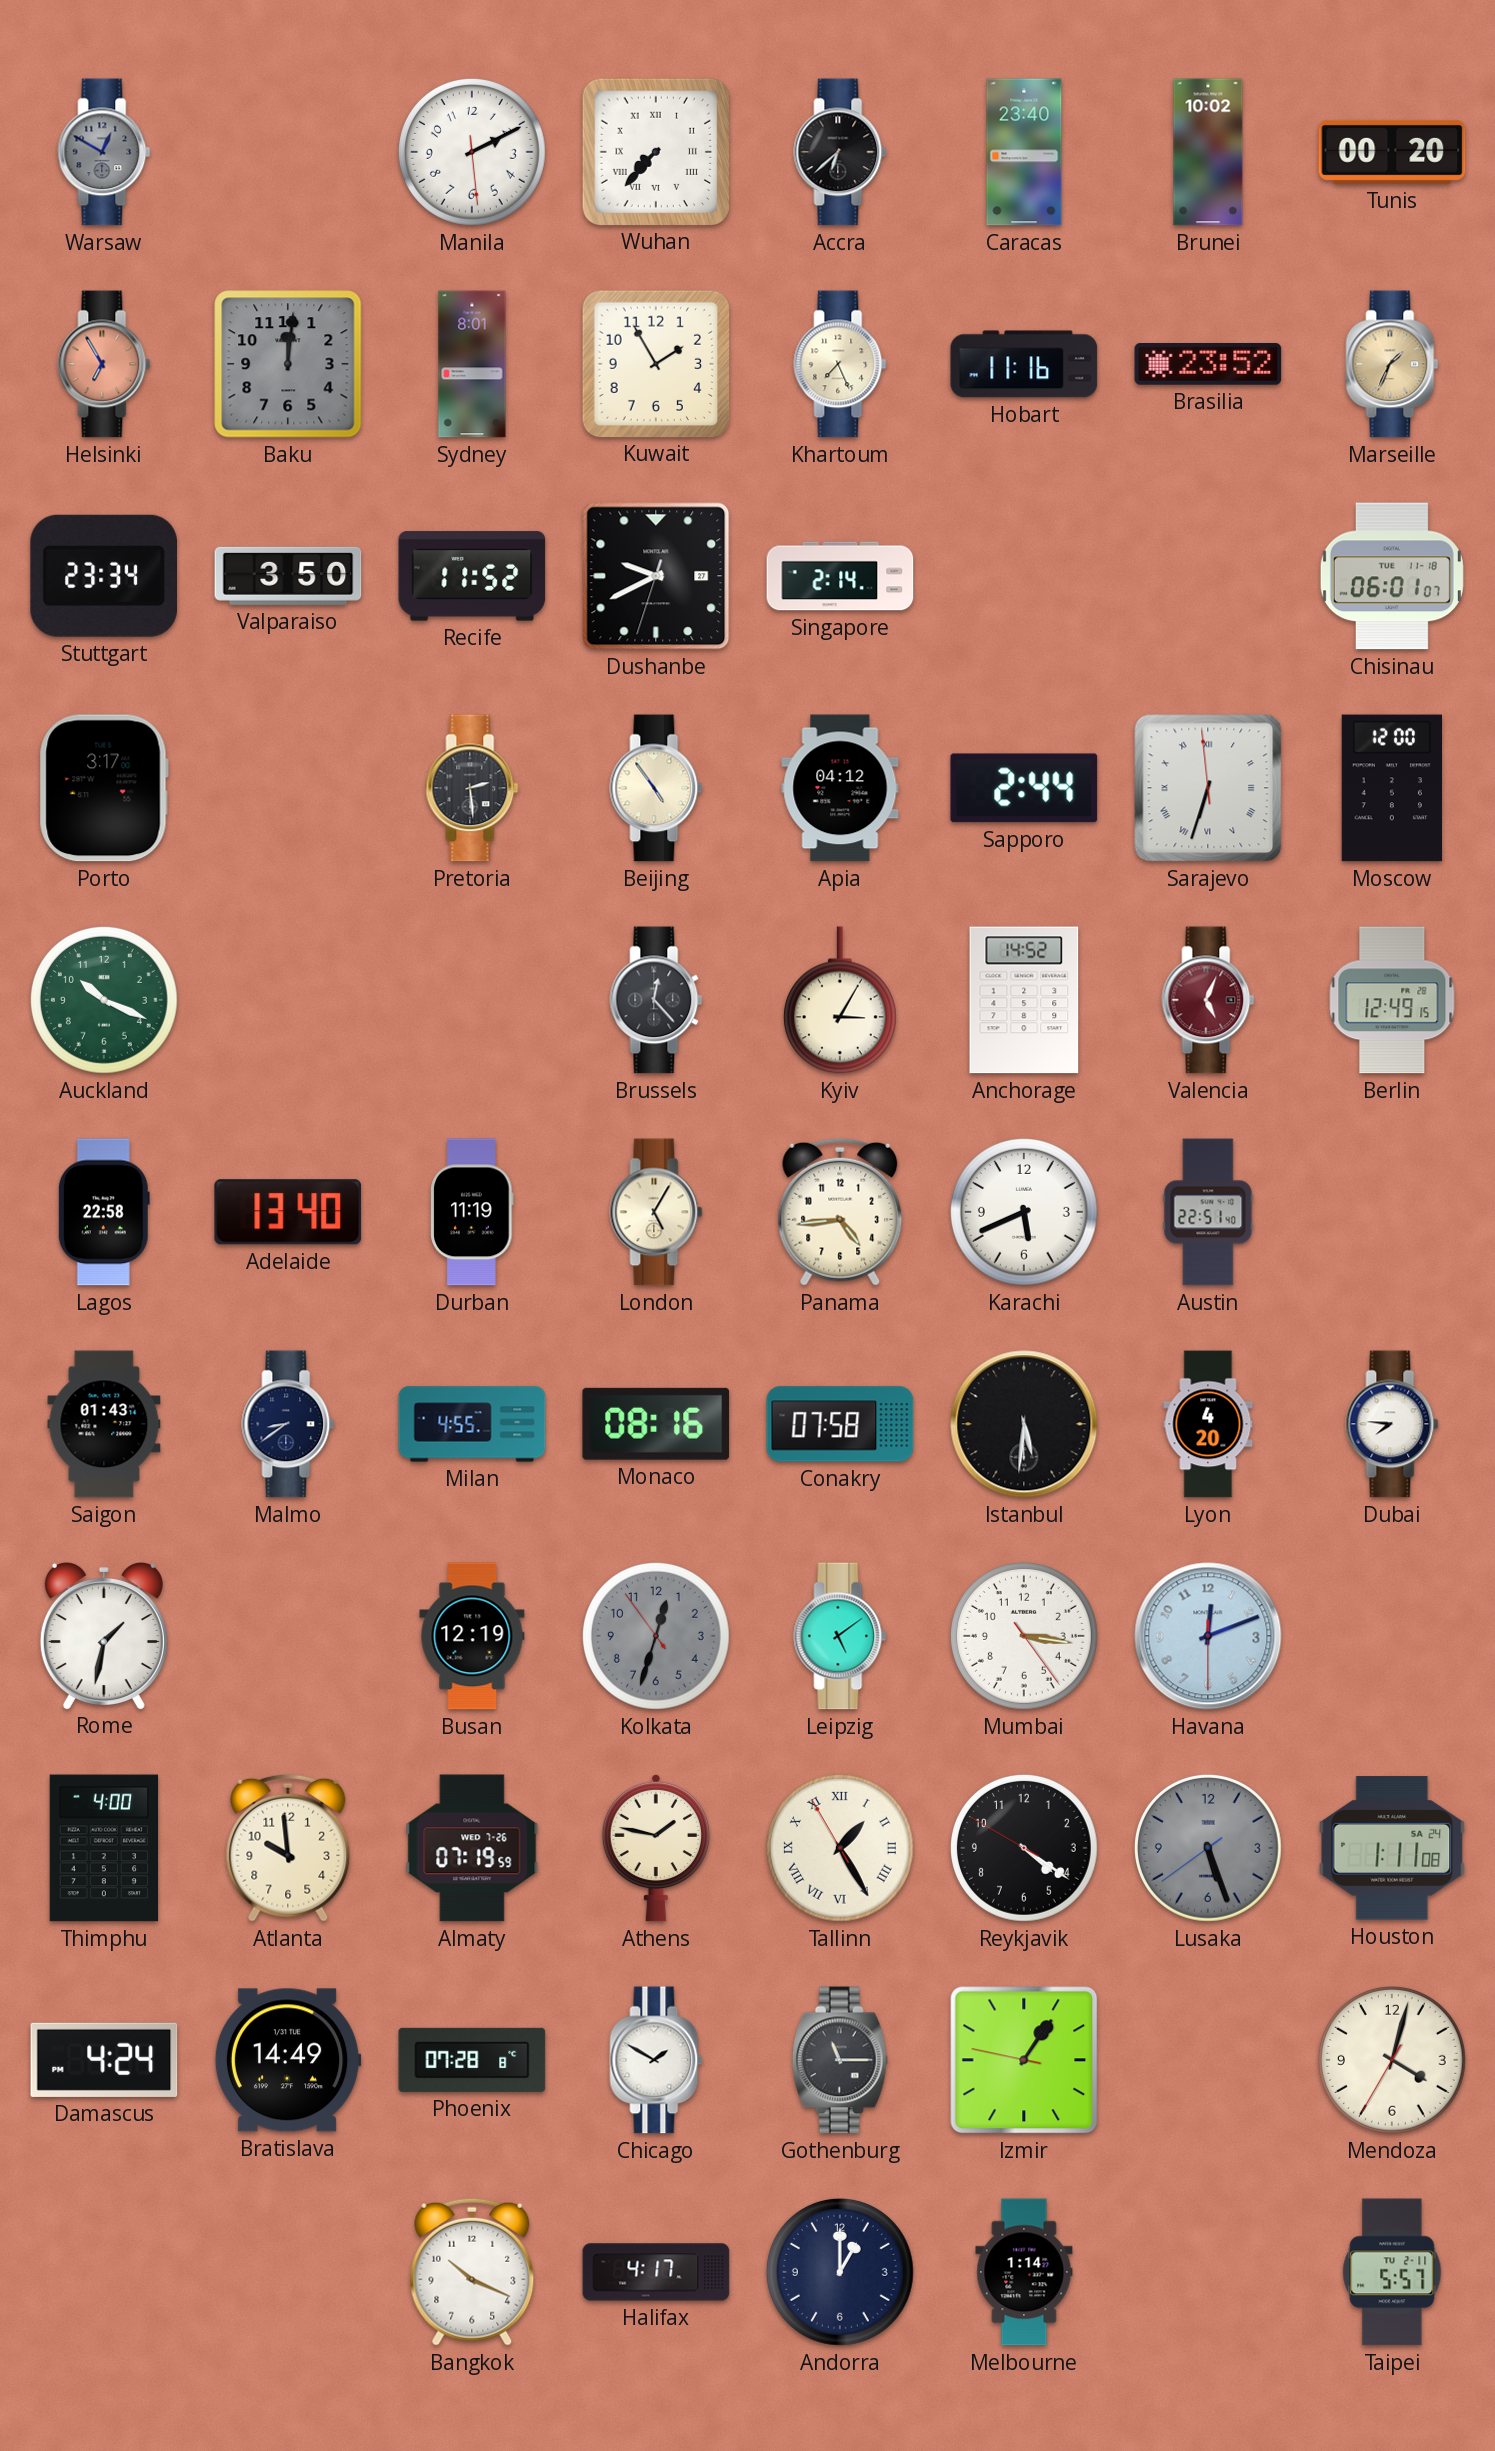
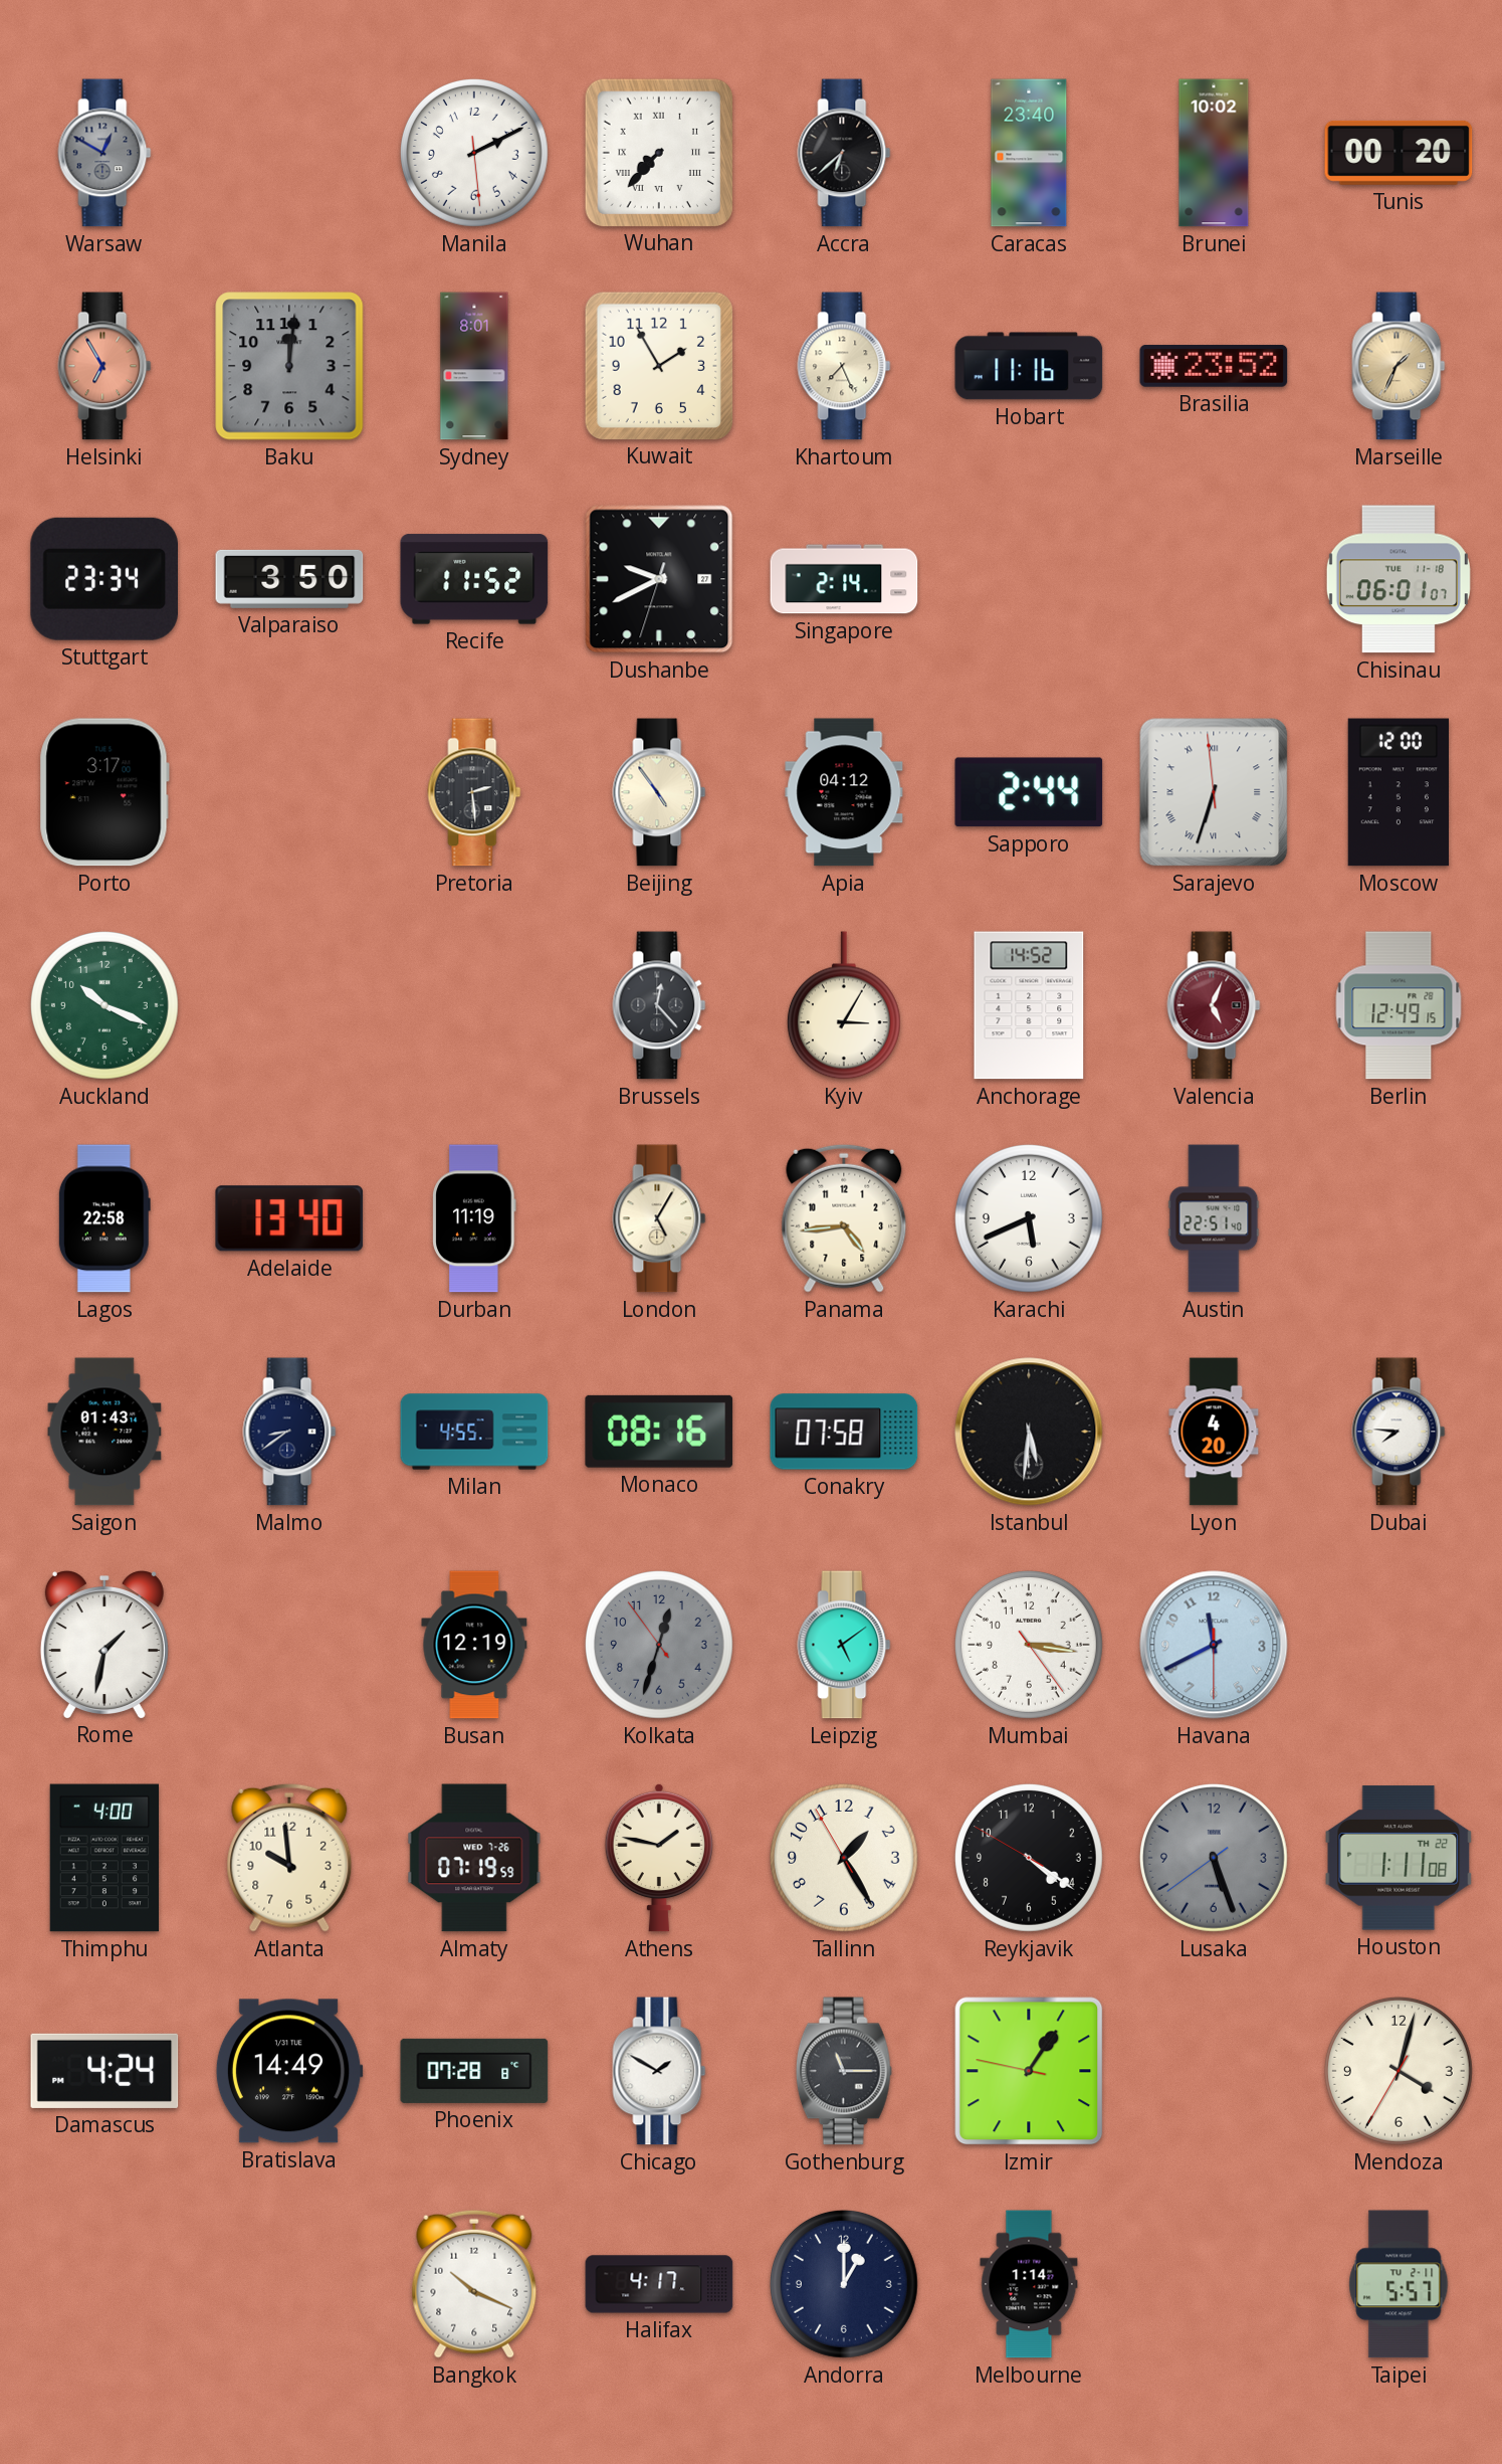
Havana: 12:11 -> 11:40
Tallinn numerals: Roman -> Arabic
Houston date: SA 24 -> TH 22
